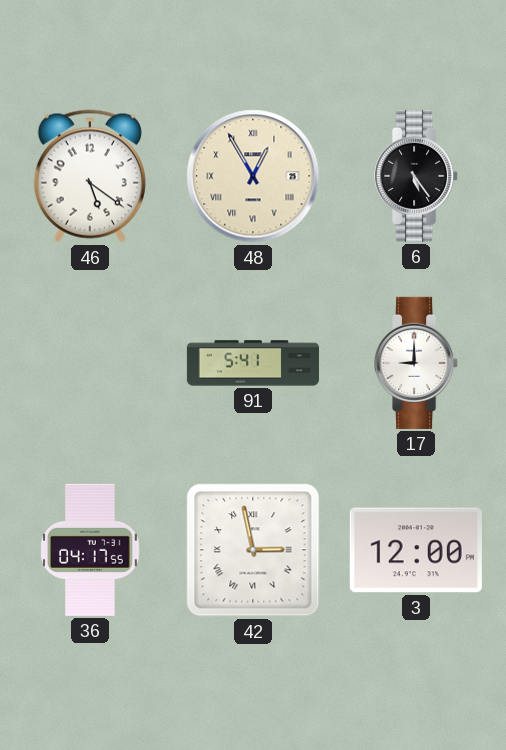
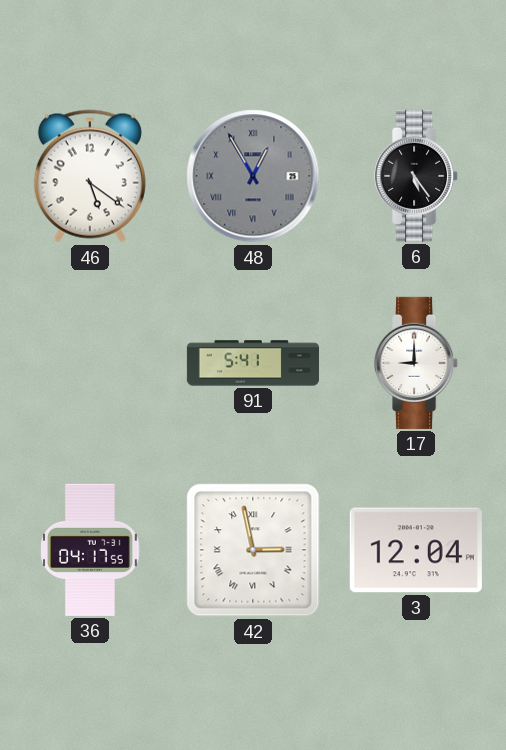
48 dial: cream -> grey
3: 12:00 -> 12:04
